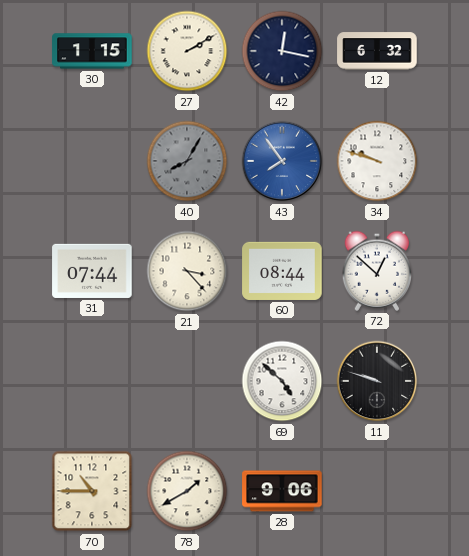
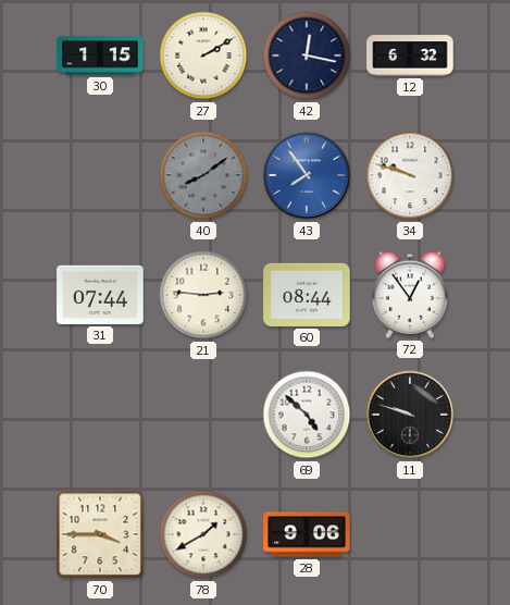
40: 8:05 -> 8:09
21: 3:23 -> 2:46
72: 12:52 -> 12:54
70: 10:45 -> 3:45
